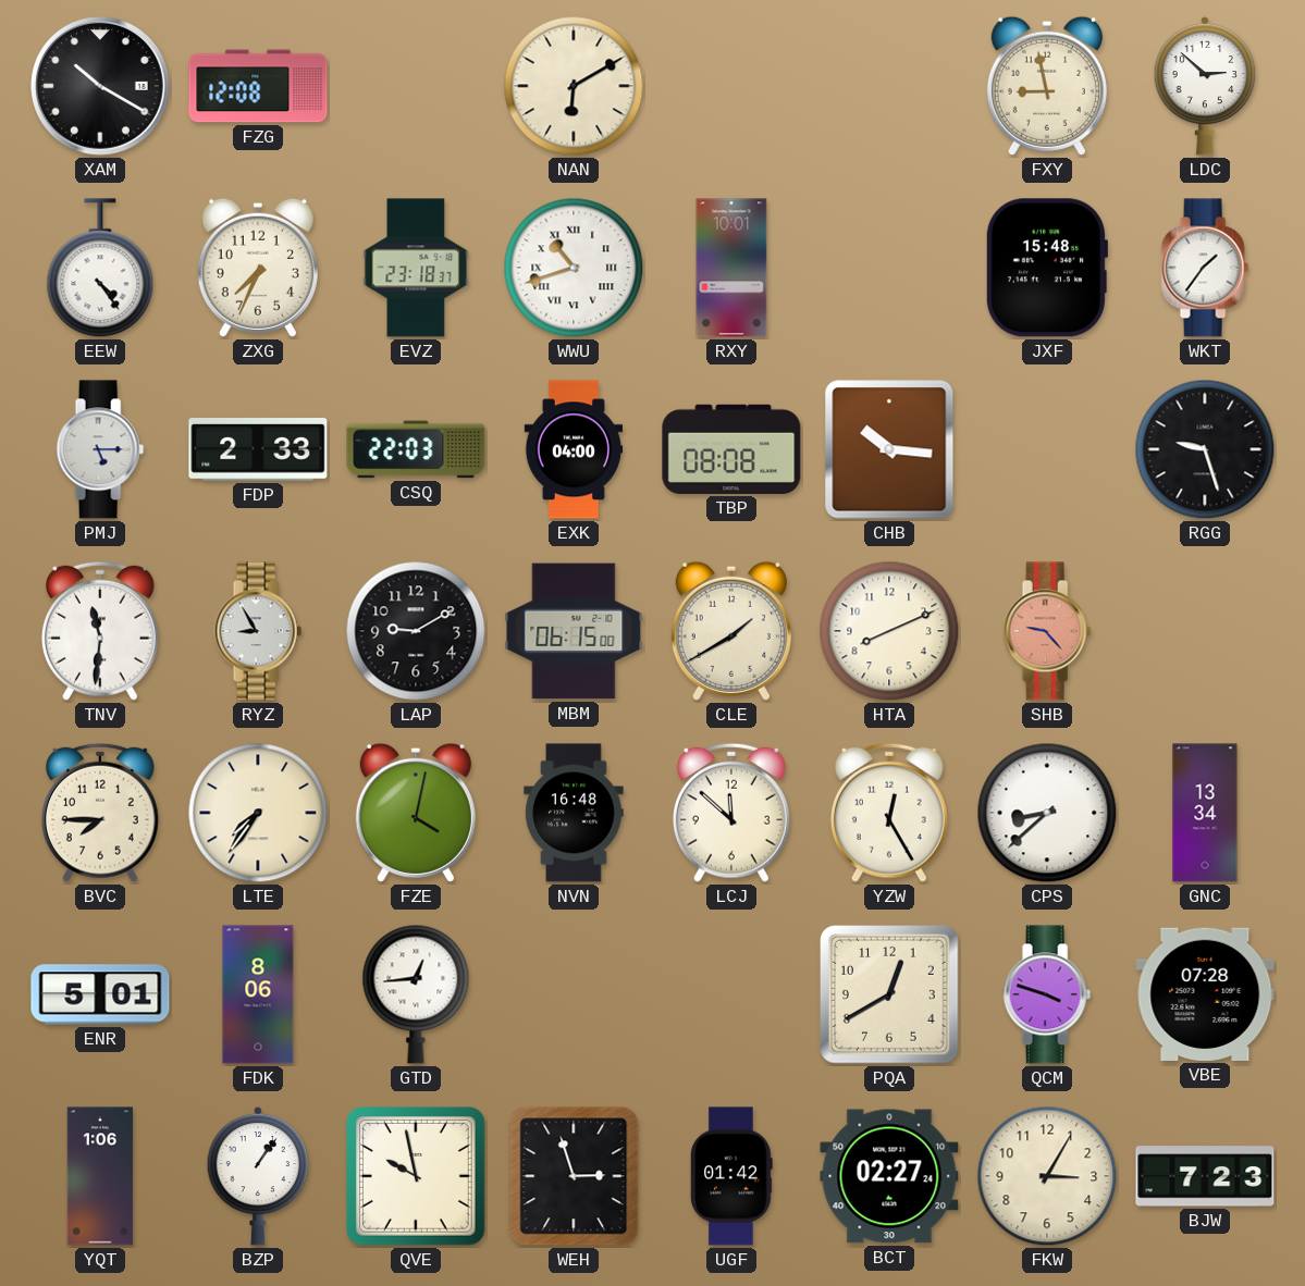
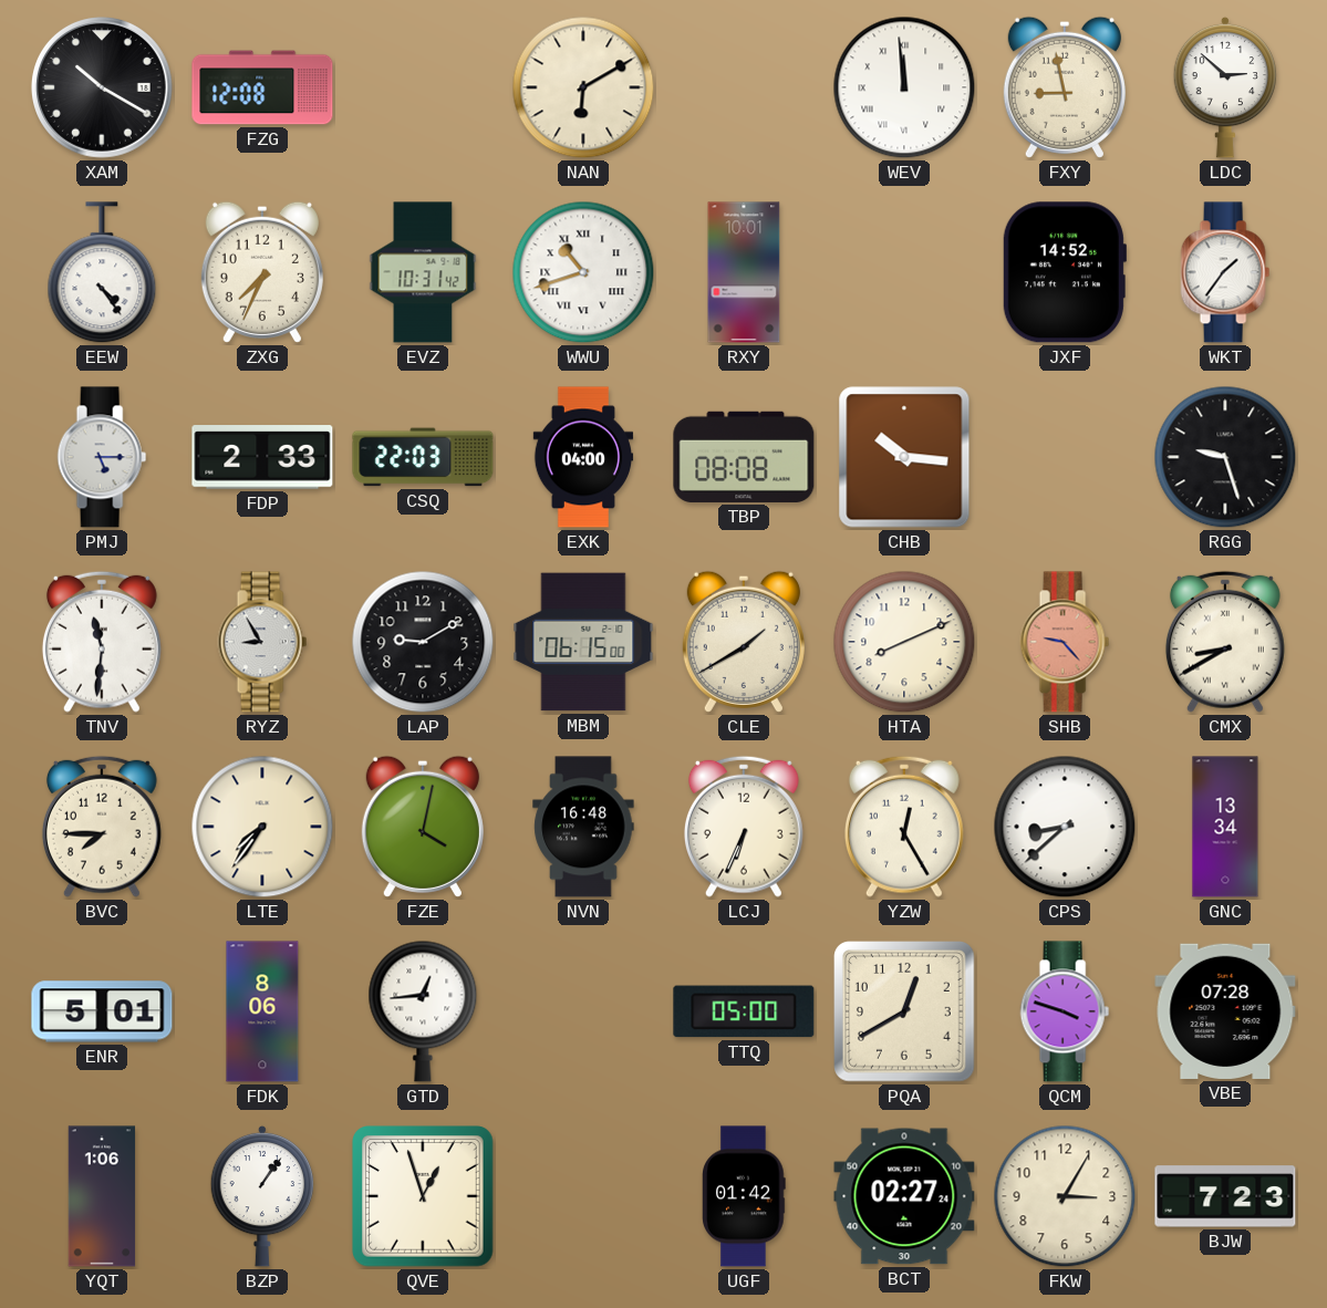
WEV: none -> 11:59
EVZ: 23:18 -> 10:31
JXF: 15:48 -> 14:52
CMX: none -> 8:40
LCJ: 11:52 -> 6:34
TTQ: none -> 05:00
QVE: 9:58 -> 12:57
WEH: 2:57 -> none
